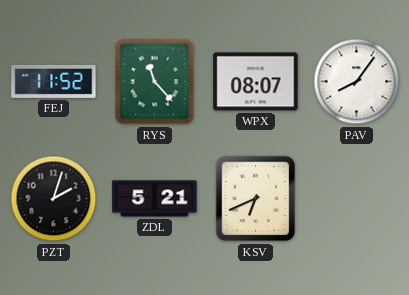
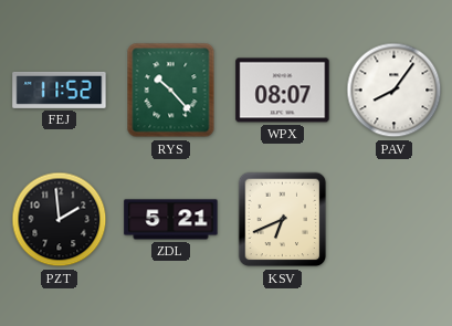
RYS: 11:23 -> 10:23
PZT: 2:03 -> 1:59
